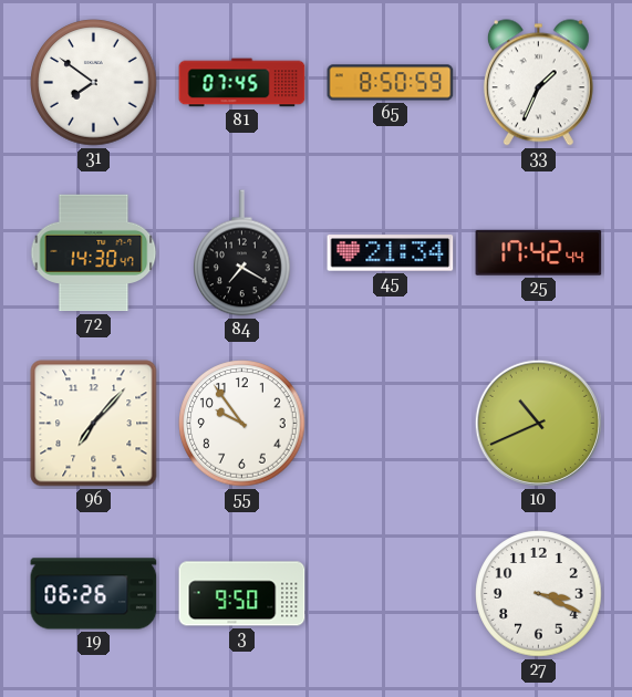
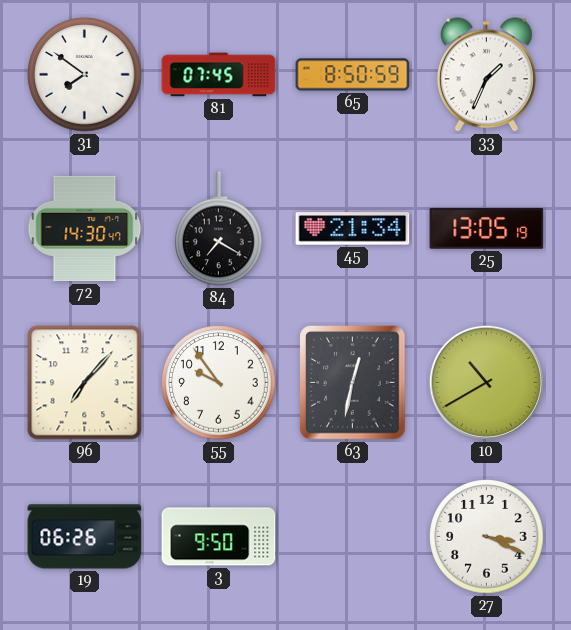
25: 17:42 -> 13:05
63: none -> 12:32
10: 10:41 -> 10:40
